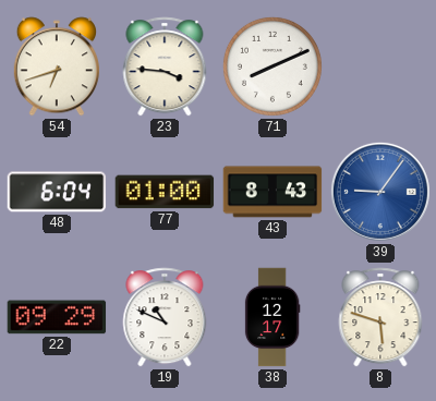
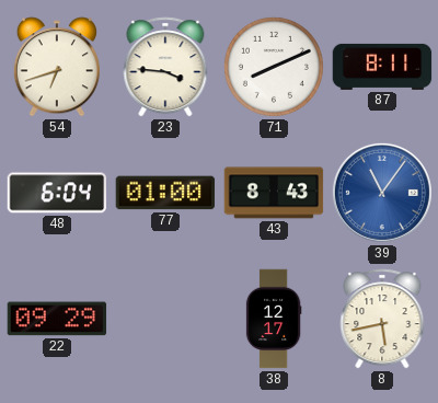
87: none -> 8:11
39: 9:06 -> 11:06
19: 10:49 -> none
8: 5:48 -> 5:43
